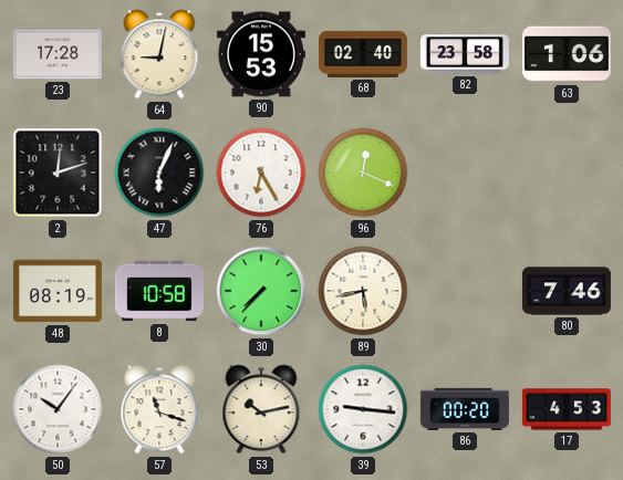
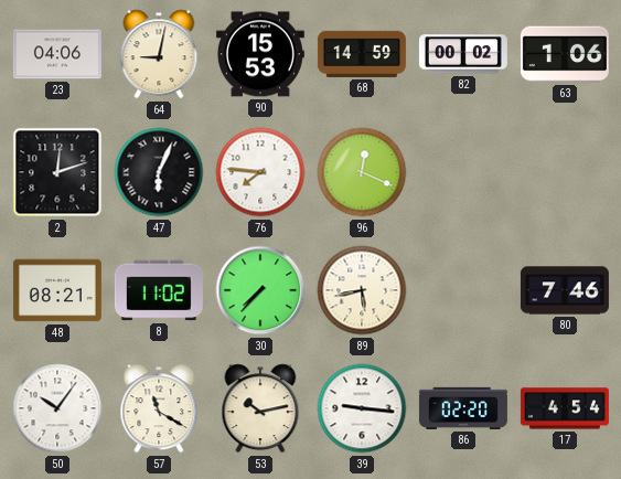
23: 17:28 -> 04:06
68: 02:40 -> 14:59
82: 23:58 -> 00:02
76: 6:25 -> 7:46
48: 08:19 -> 08:21
8: 10:58 -> 11:02
57: 11:18 -> 11:20
86: 00:20 -> 02:20
17: 4:53 -> 4:54
